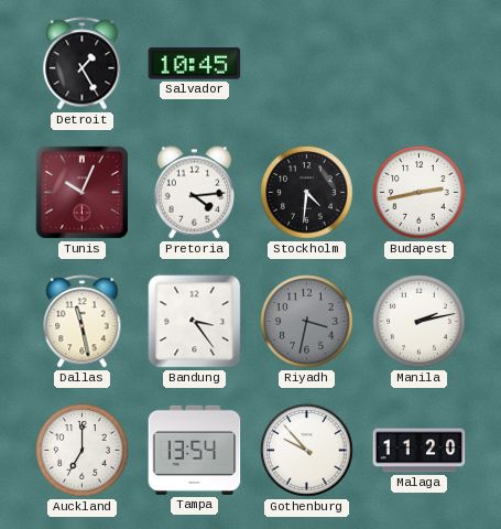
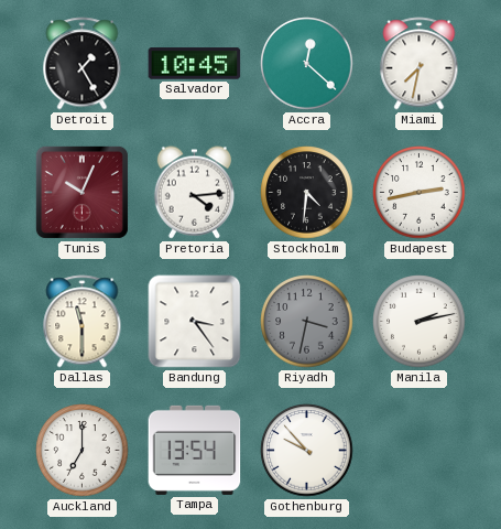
Accra: none -> 12:22
Miami: none -> 7:32
Dallas: 11:28 -> 11:30
Malaga: 11:20 -> none
